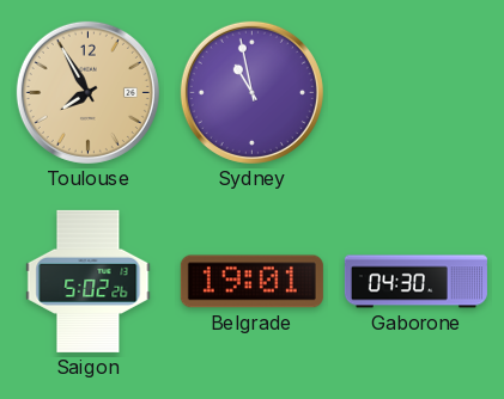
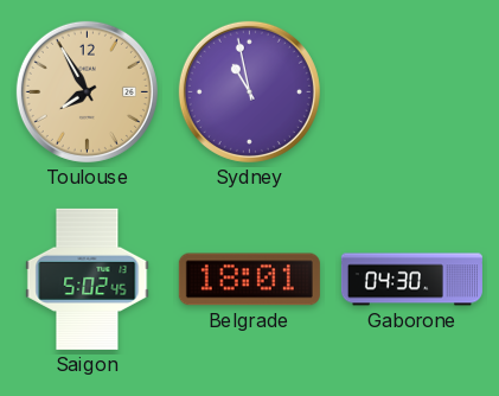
Saigon: 5:02:26 -> 5:02:45
Belgrade: 19:01 -> 18:01
